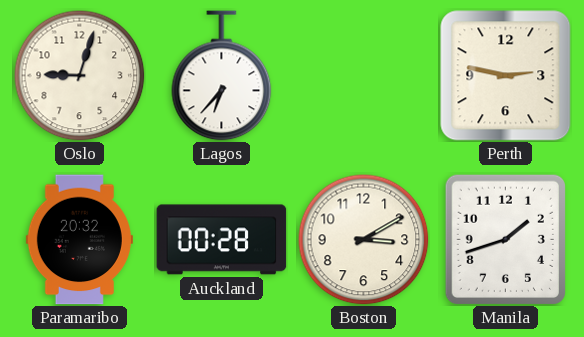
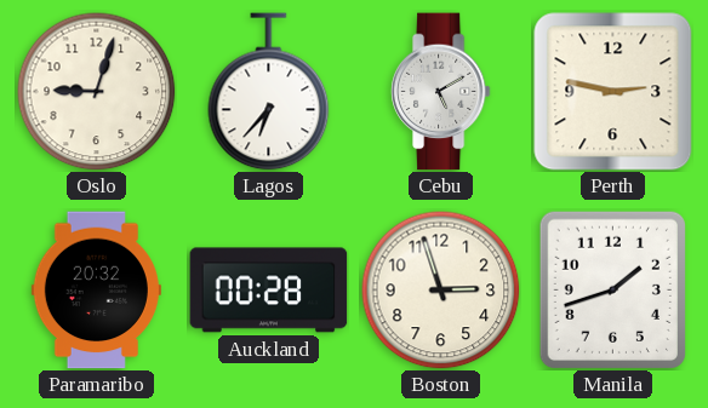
Cebu: none -> 5:10
Boston: 3:10 -> 2:57
